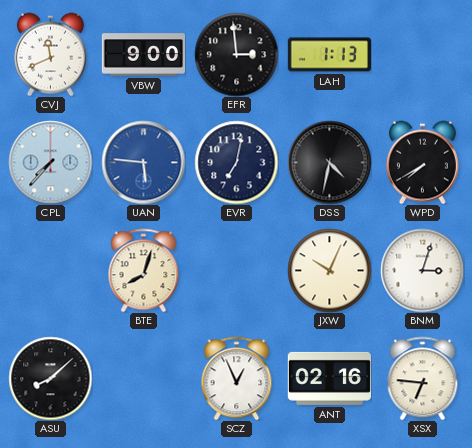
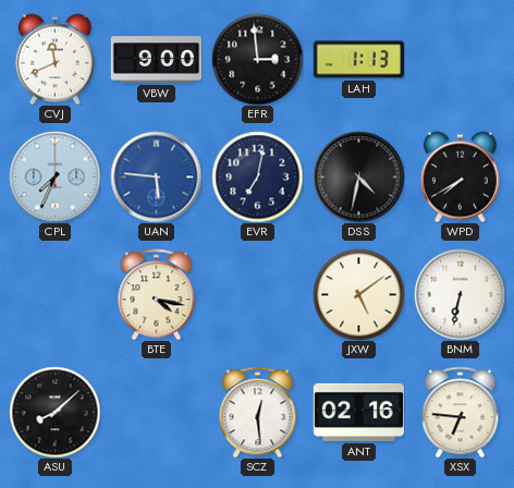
CPL: 7:37 -> 7:34
BTE: 8:03 -> 4:17
JXW: 10:04 -> 5:09
BNM: 3:03 -> 6:32
SCZ: 12:56 -> 12:29
